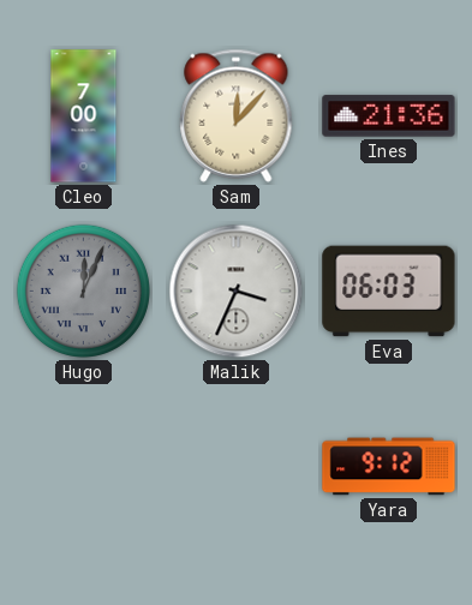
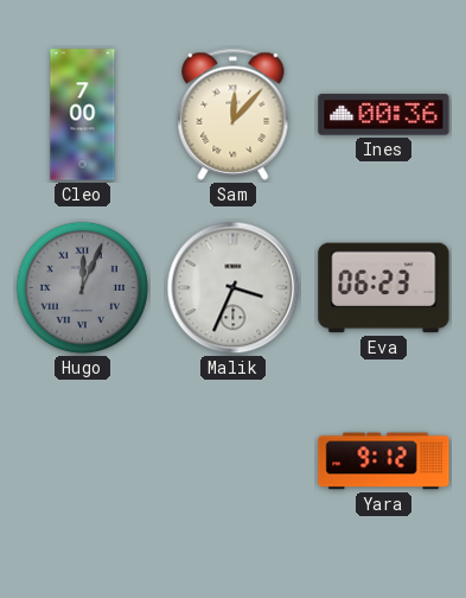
Ines: 21:36 -> 00:36
Eva: 06:03 -> 06:23
